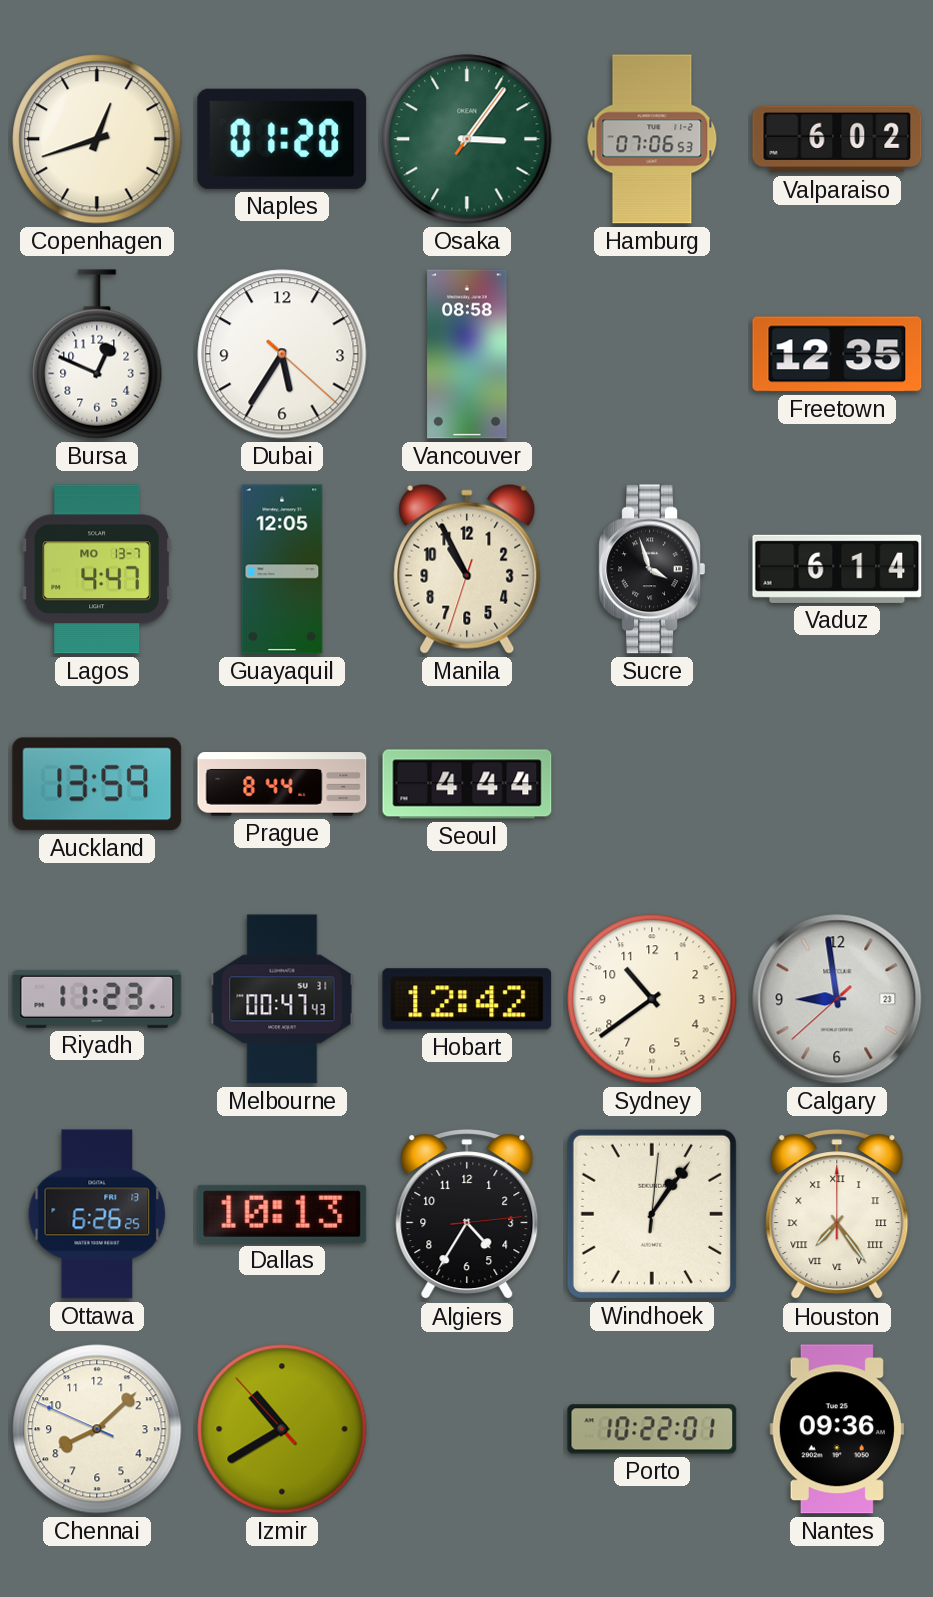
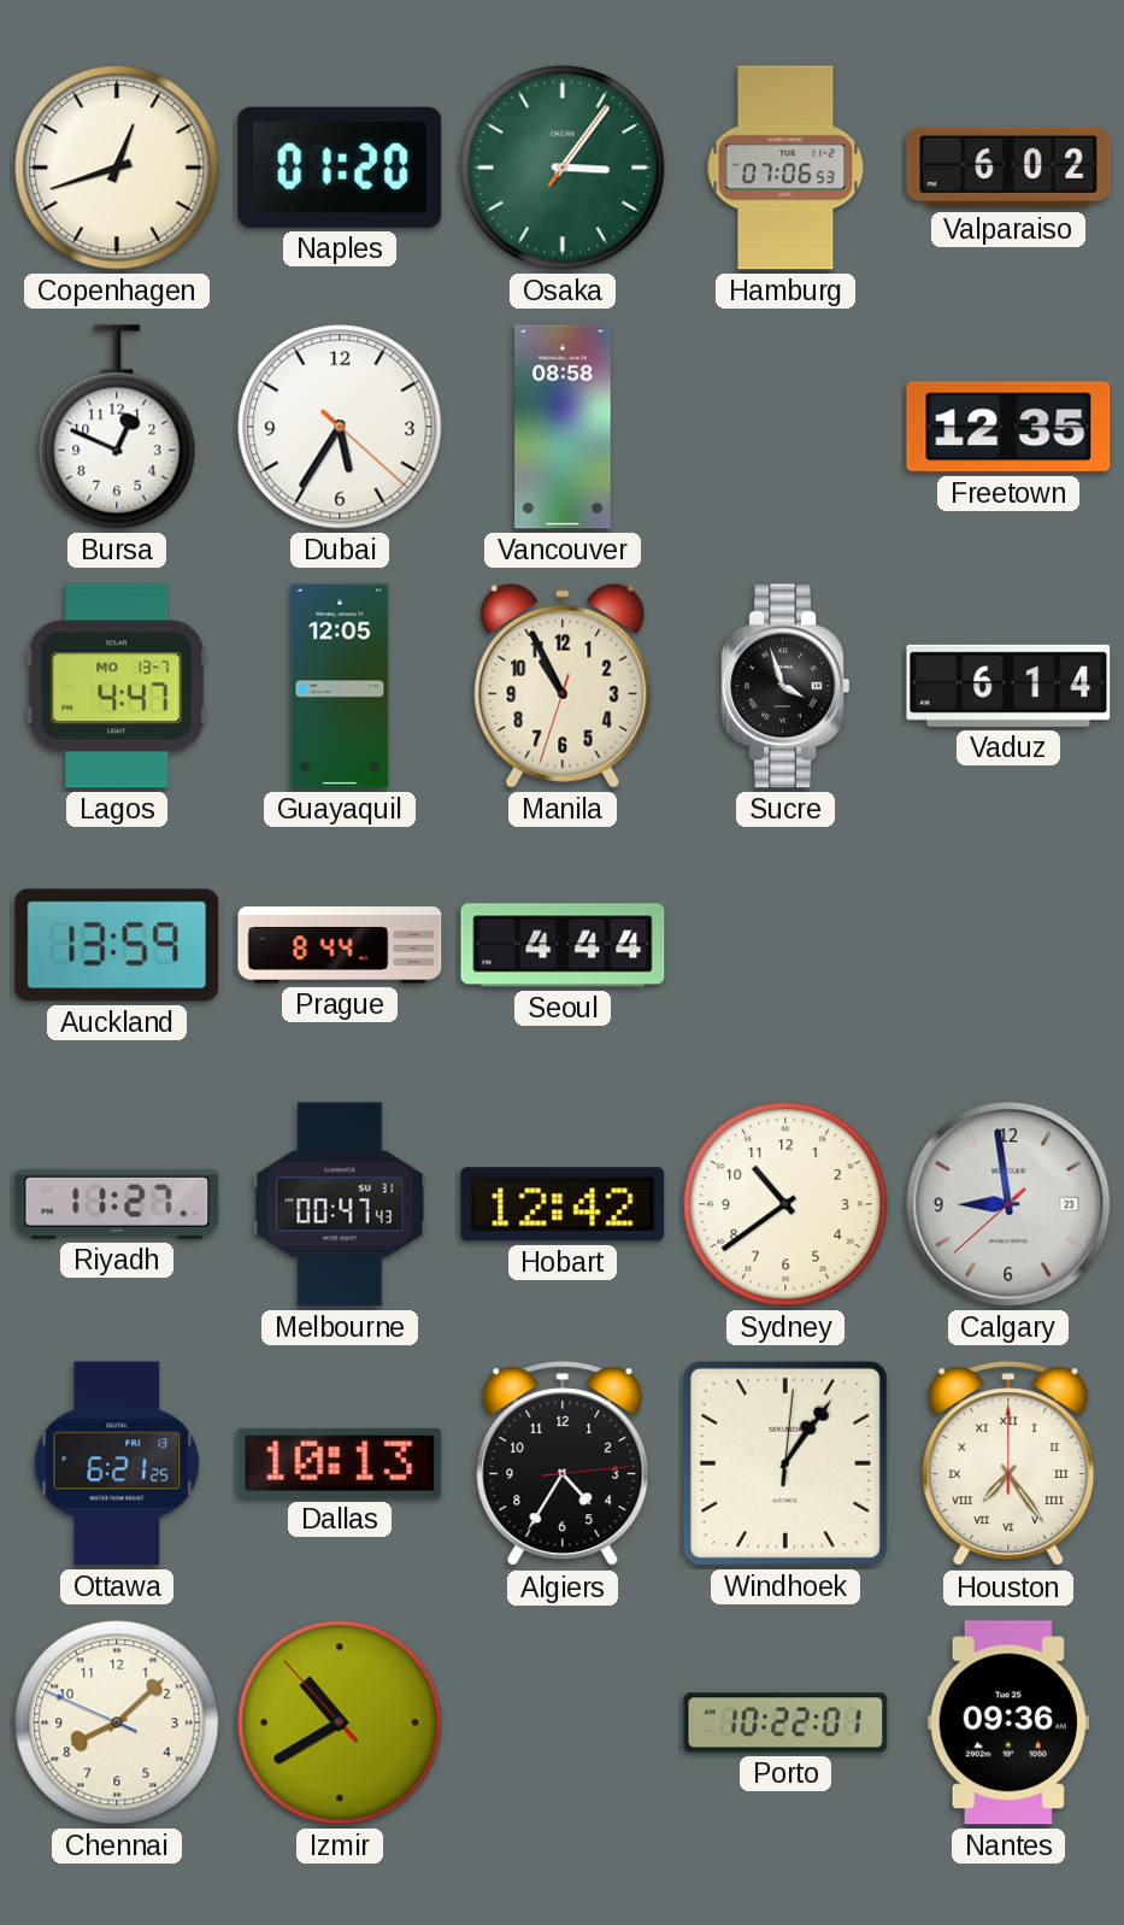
Riyadh: 11:23 -> 11:27
Ottawa: 6:26 -> 6:21
